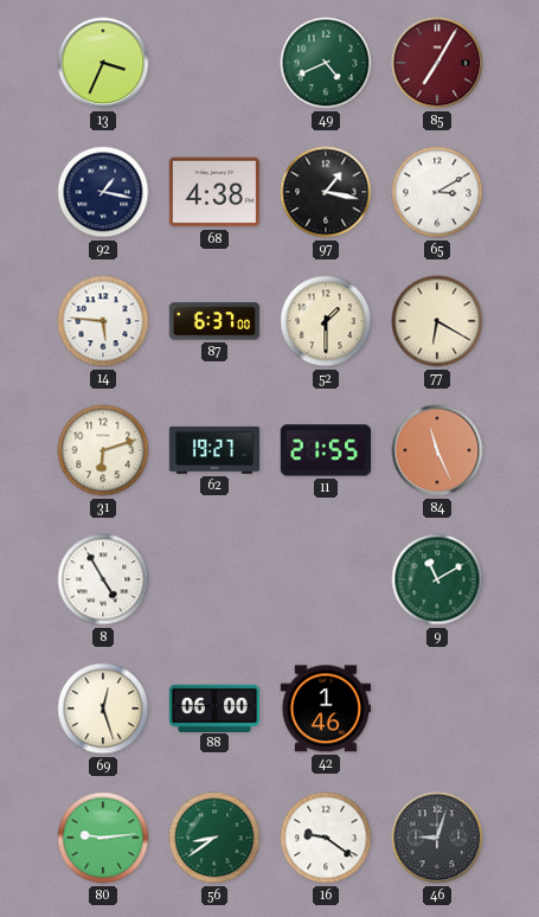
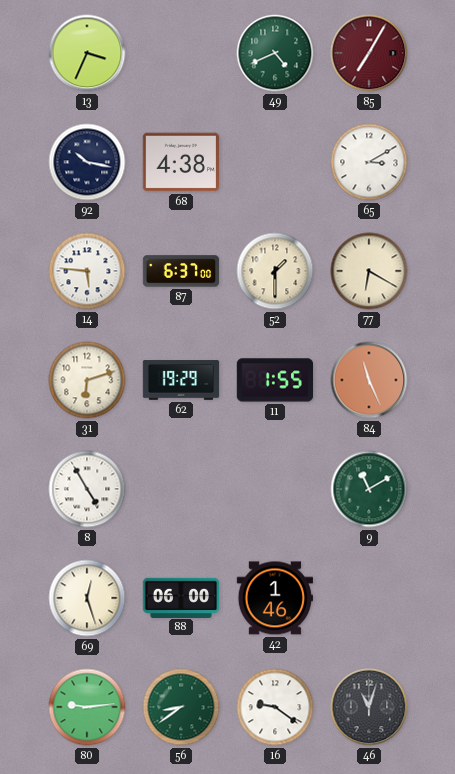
92: 1:17 -> 10:17
97: 1:17 -> none
62: 19:27 -> 19:29
11: 21:55 -> 1:55
46: 9:03 -> 11:03
